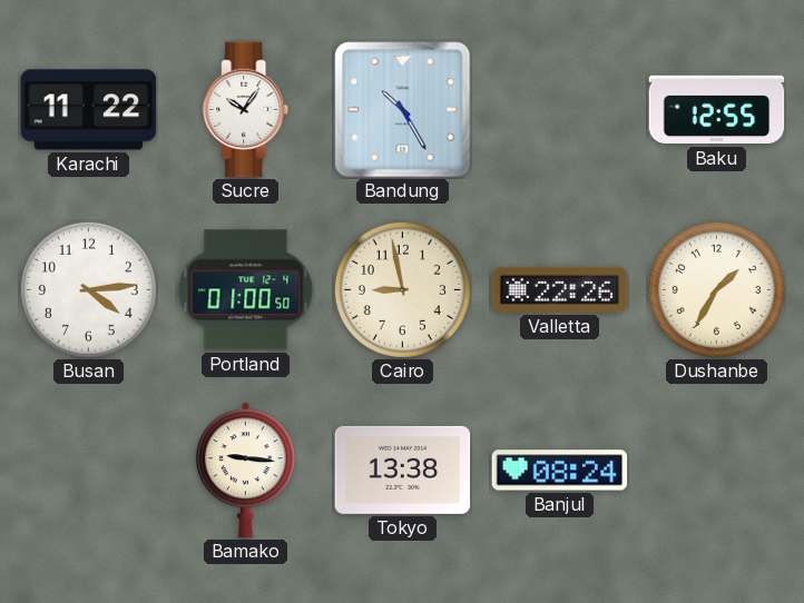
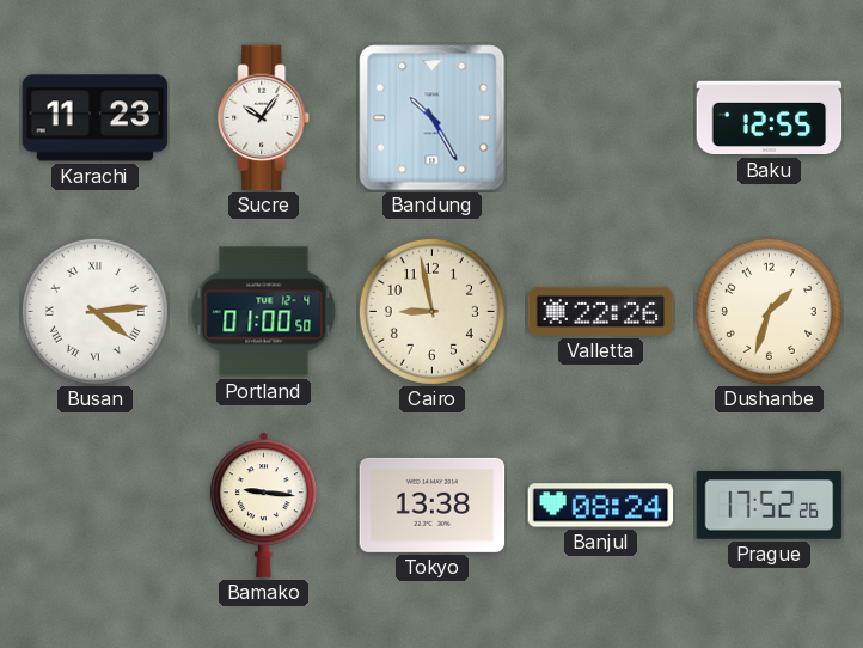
Karachi: 11:22 -> 11:23
Busan numerals: Arabic -> Roman
Dushanbe: 1:35 -> 1:33
Prague: none -> 17:52
